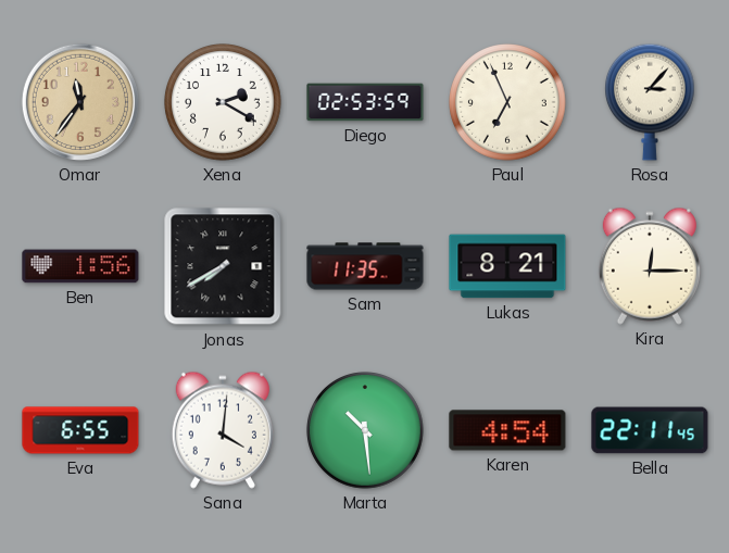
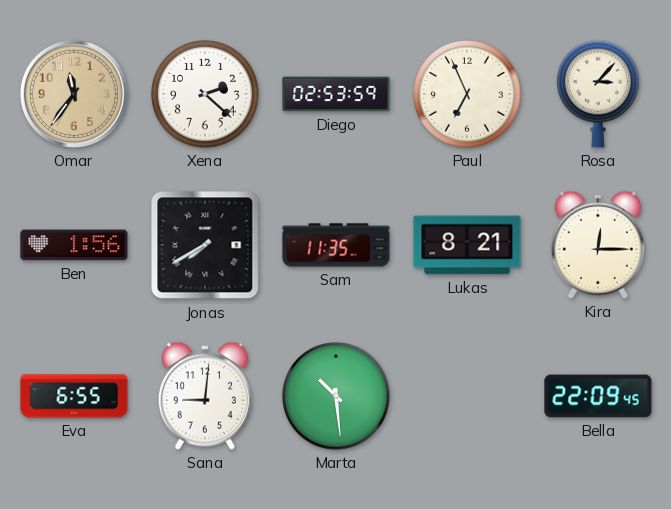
Xena: 2:20 -> 2:22
Sana: 4:01 -> 9:01
Karen: 4:54 -> none
Bella: 22:11 -> 22:09
